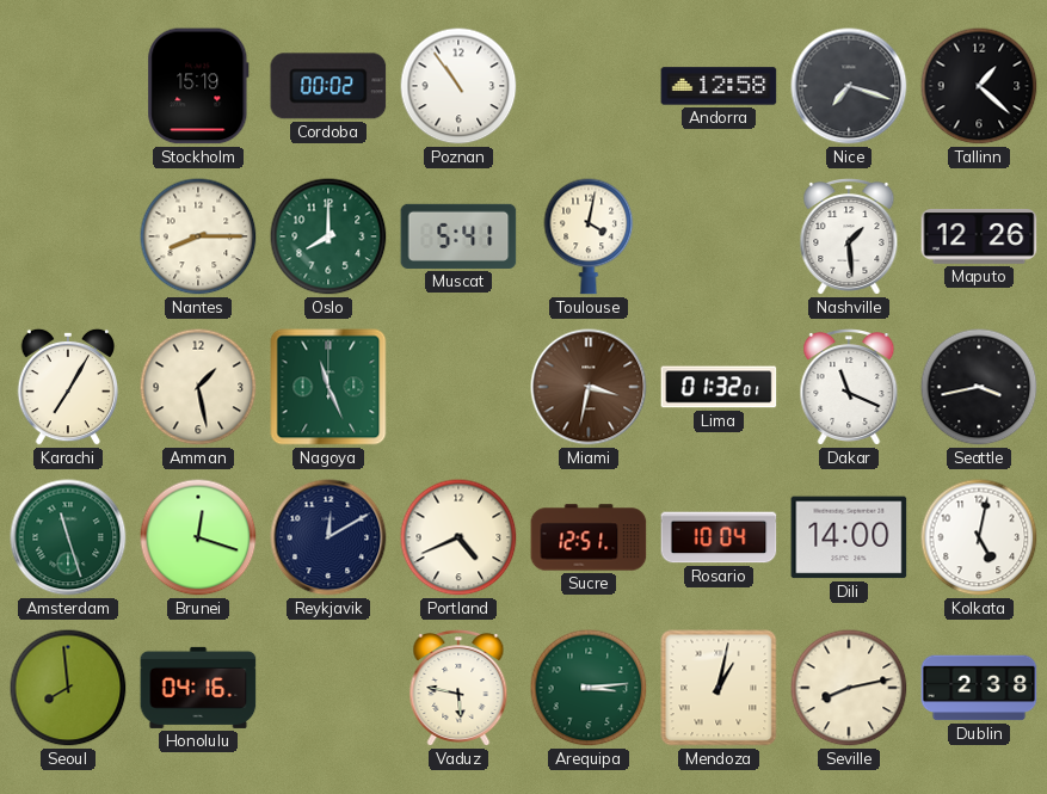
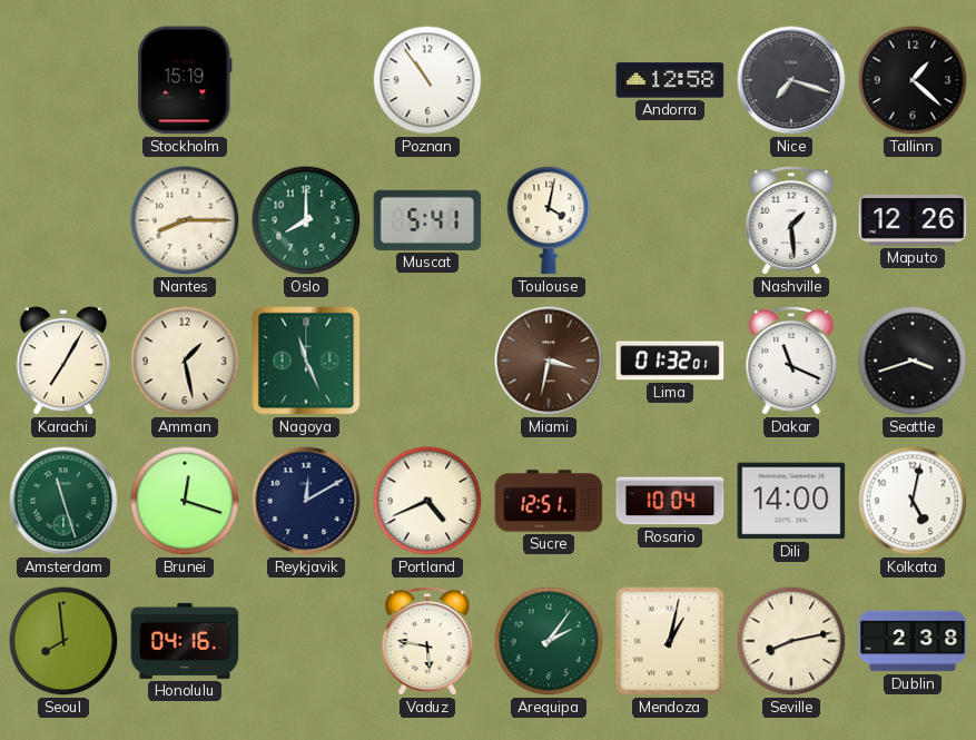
Cordoba: 00:02 -> none
Seattle: 3:43 -> 3:42
Arequipa: 3:14 -> 2:06
